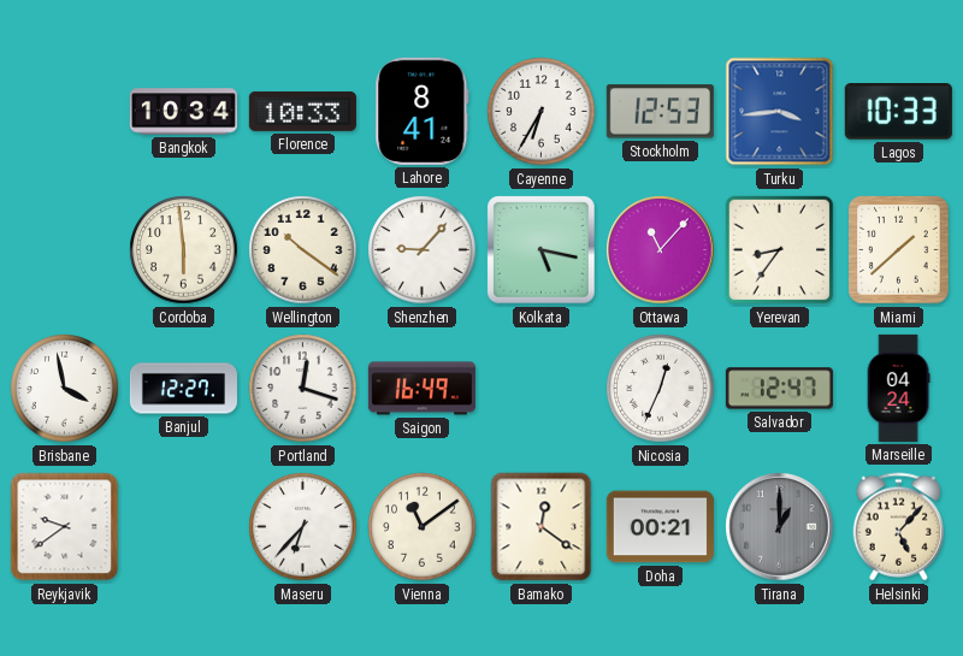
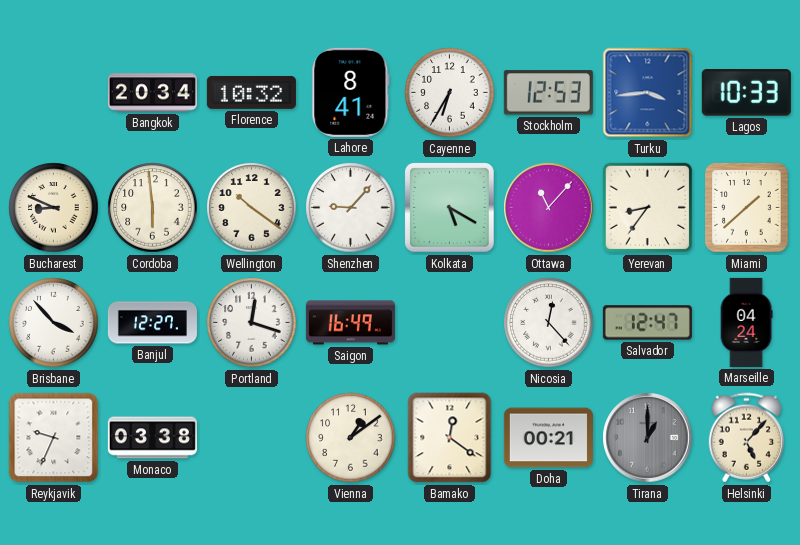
Bangkok: 10:34 -> 20:34
Florence: 10:33 -> 10:32
Bucharest: none -> 8:49
Kolkata: 5:17 -> 5:20
Brisbane: 3:58 -> 3:53
Nicosia: 12:34 -> 12:23
Reykjavik: 9:39 -> 9:34
Monaco: none -> 03:38
Maseru: 6:37 -> none
Vienna: 11:09 -> 1:09
